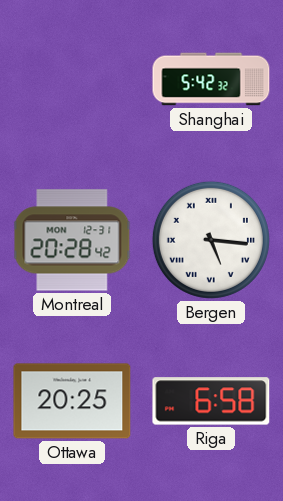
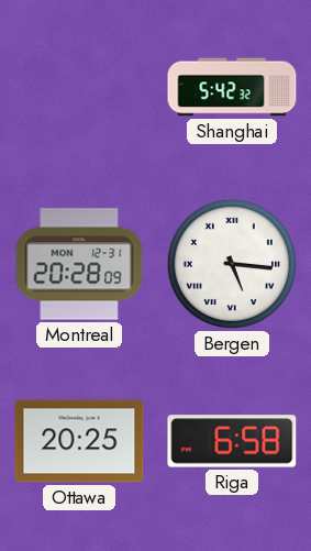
Montreal: 20:28:42 -> 20:28:09
